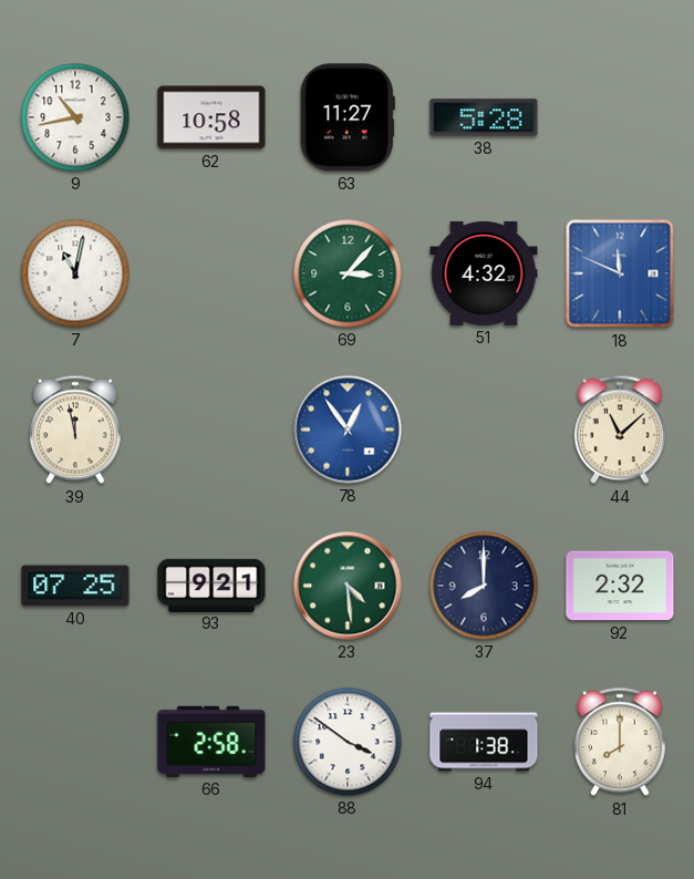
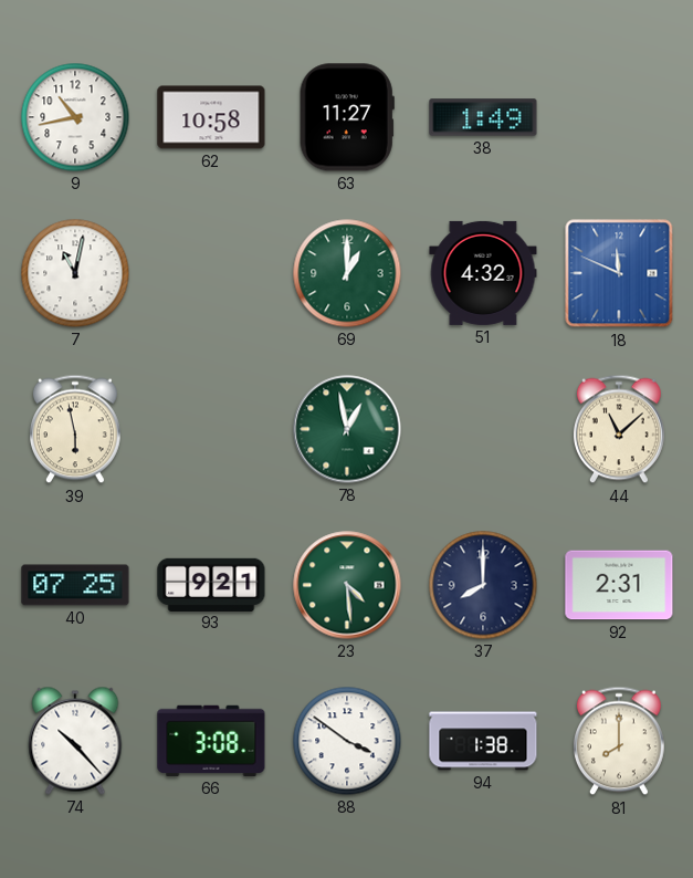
38: 5:28 -> 1:49
69: 3:07 -> 1:00
39: 11:58 -> 5:58
78: 12:54 -> 12:58
78 dial: blue -> green
92: 2:32 -> 2:31
74: none -> 10:23
66: 2:58 -> 3:08
